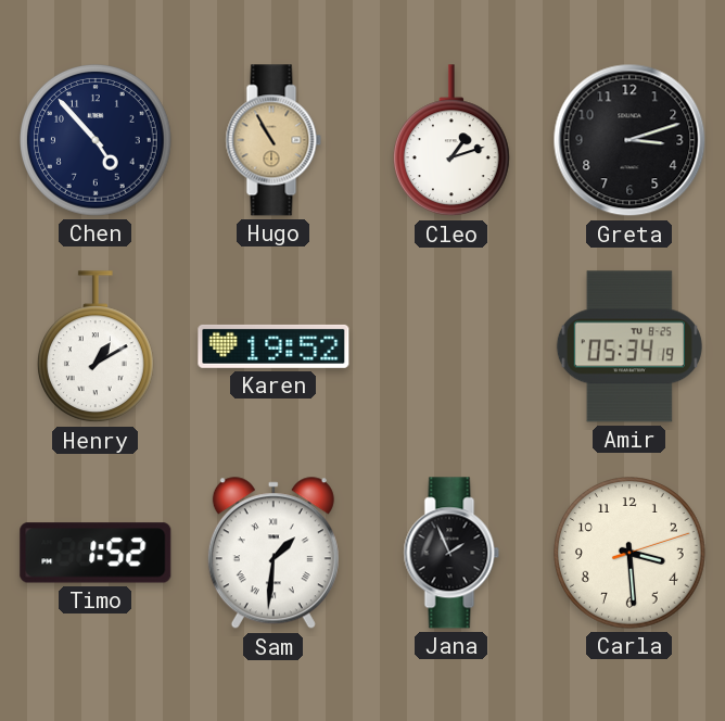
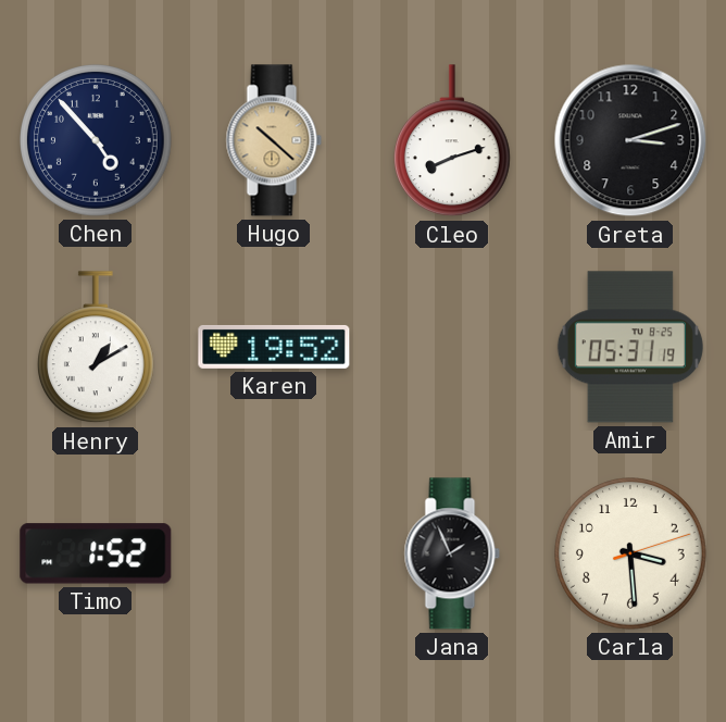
Hugo: 10:55 -> 10:22
Cleo: 1:12 -> 8:12
Amir: 05:34 -> 05:31
Sam: 1:31 -> none
